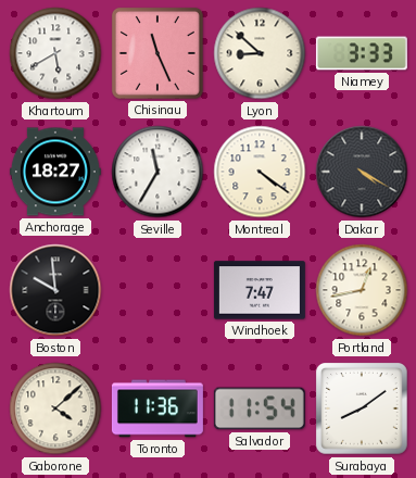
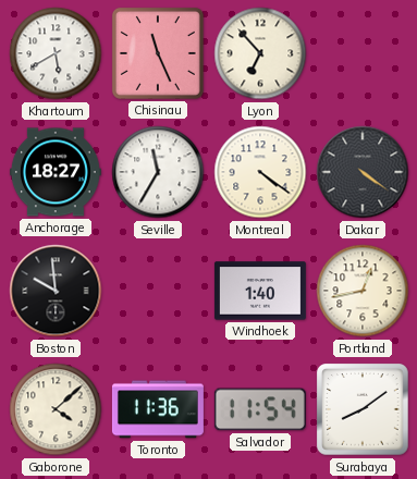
Lyon: 8:52 -> 6:53
Niamey: 3:33 -> none
Dakar: 4:20 -> 4:21
Windhoek: 7:47 -> 1:40
